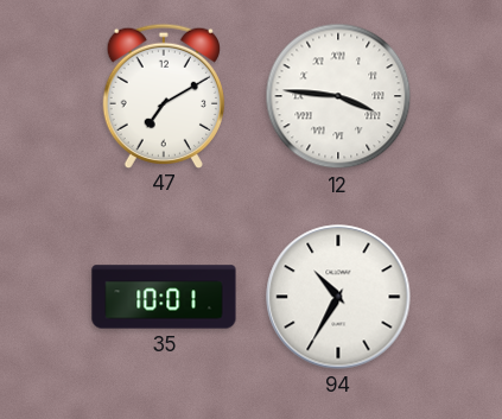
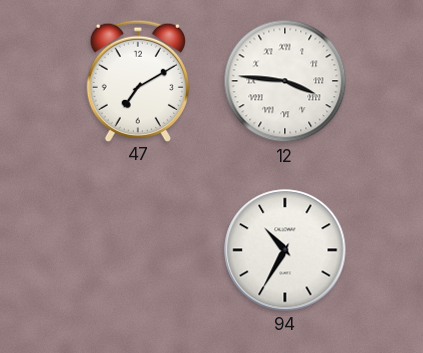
35: 10:01 -> none
